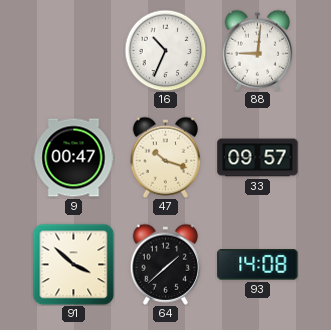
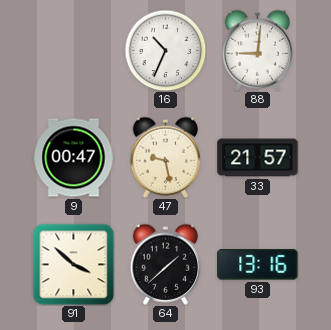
47: 10:18 -> 9:28
33: 09:57 -> 21:57
93: 14:08 -> 13:16
